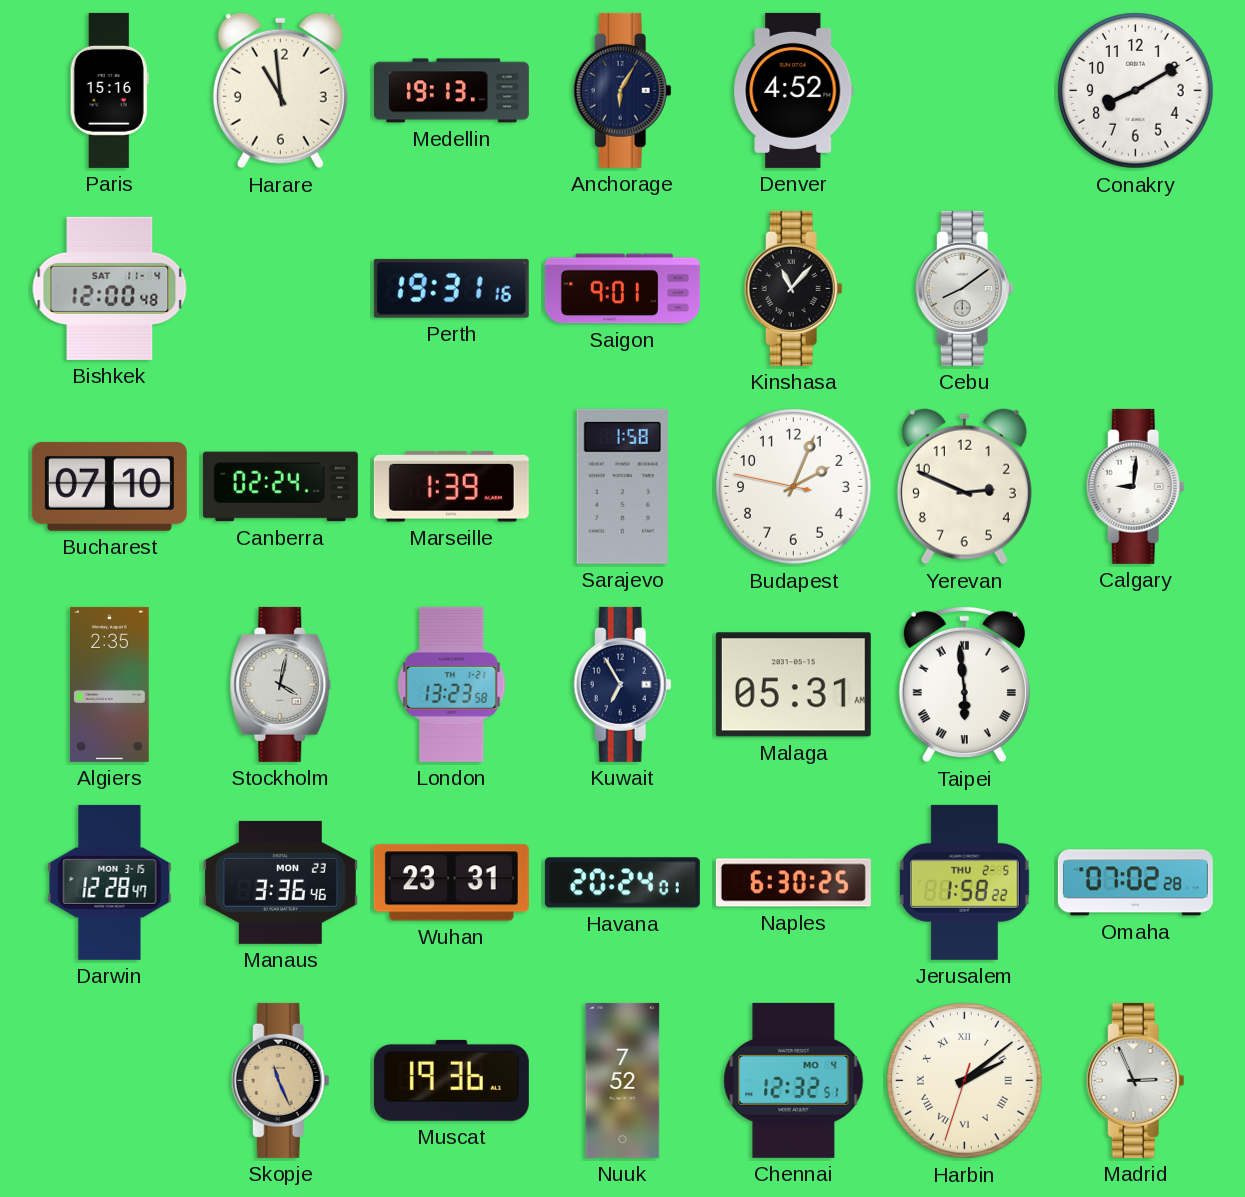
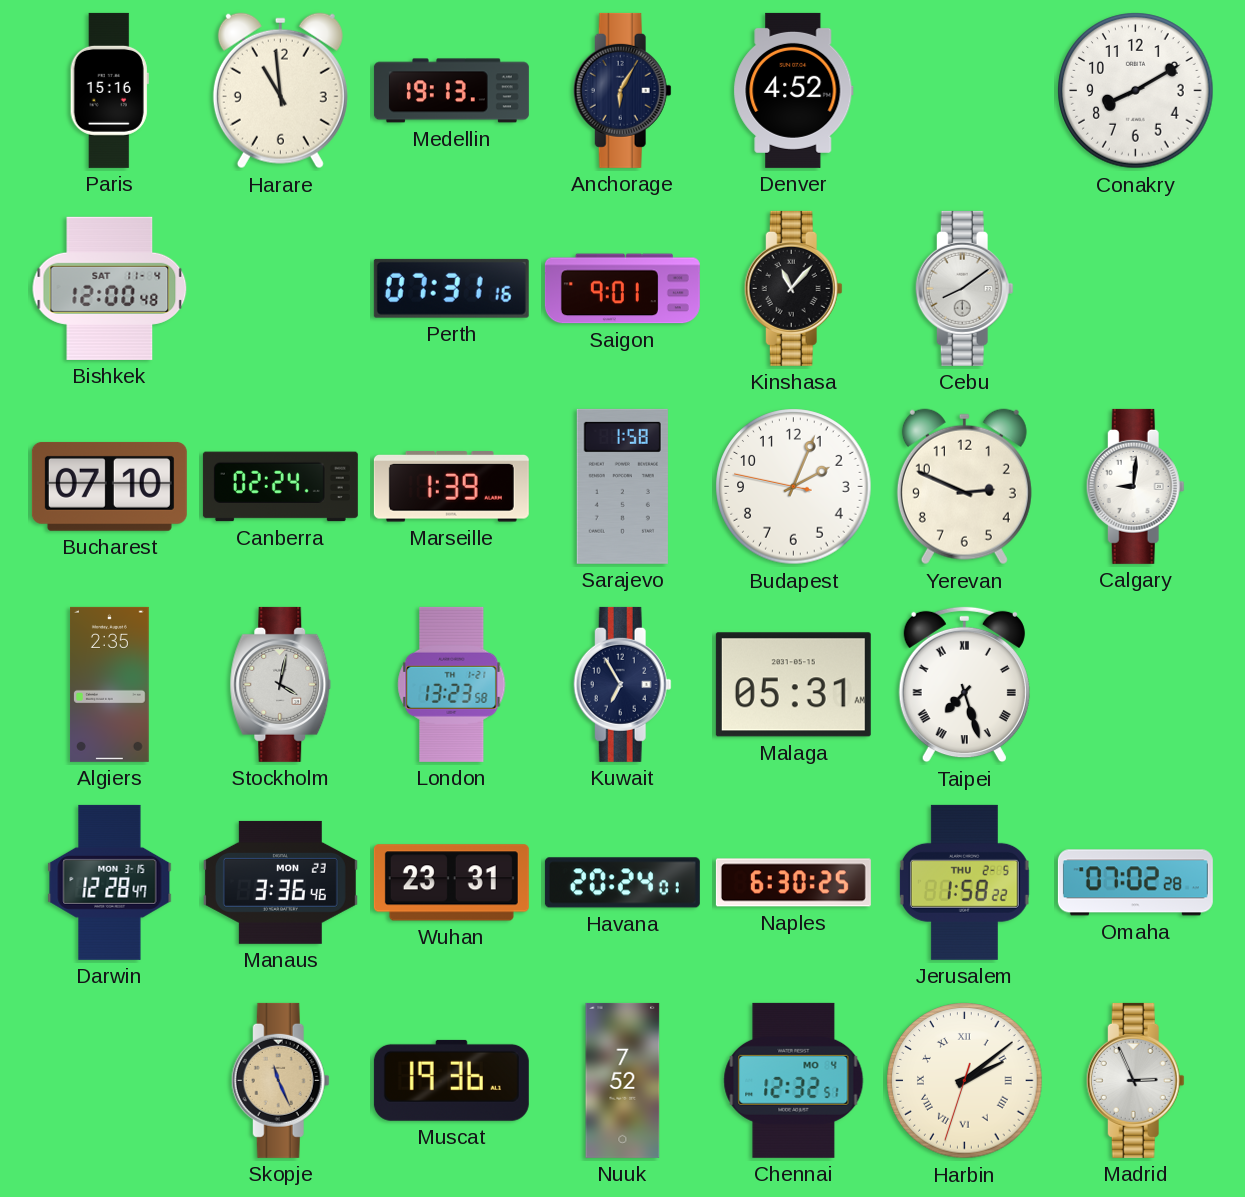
Perth: 19:31 -> 07:31
Taipei: 5:59 -> 7:27
